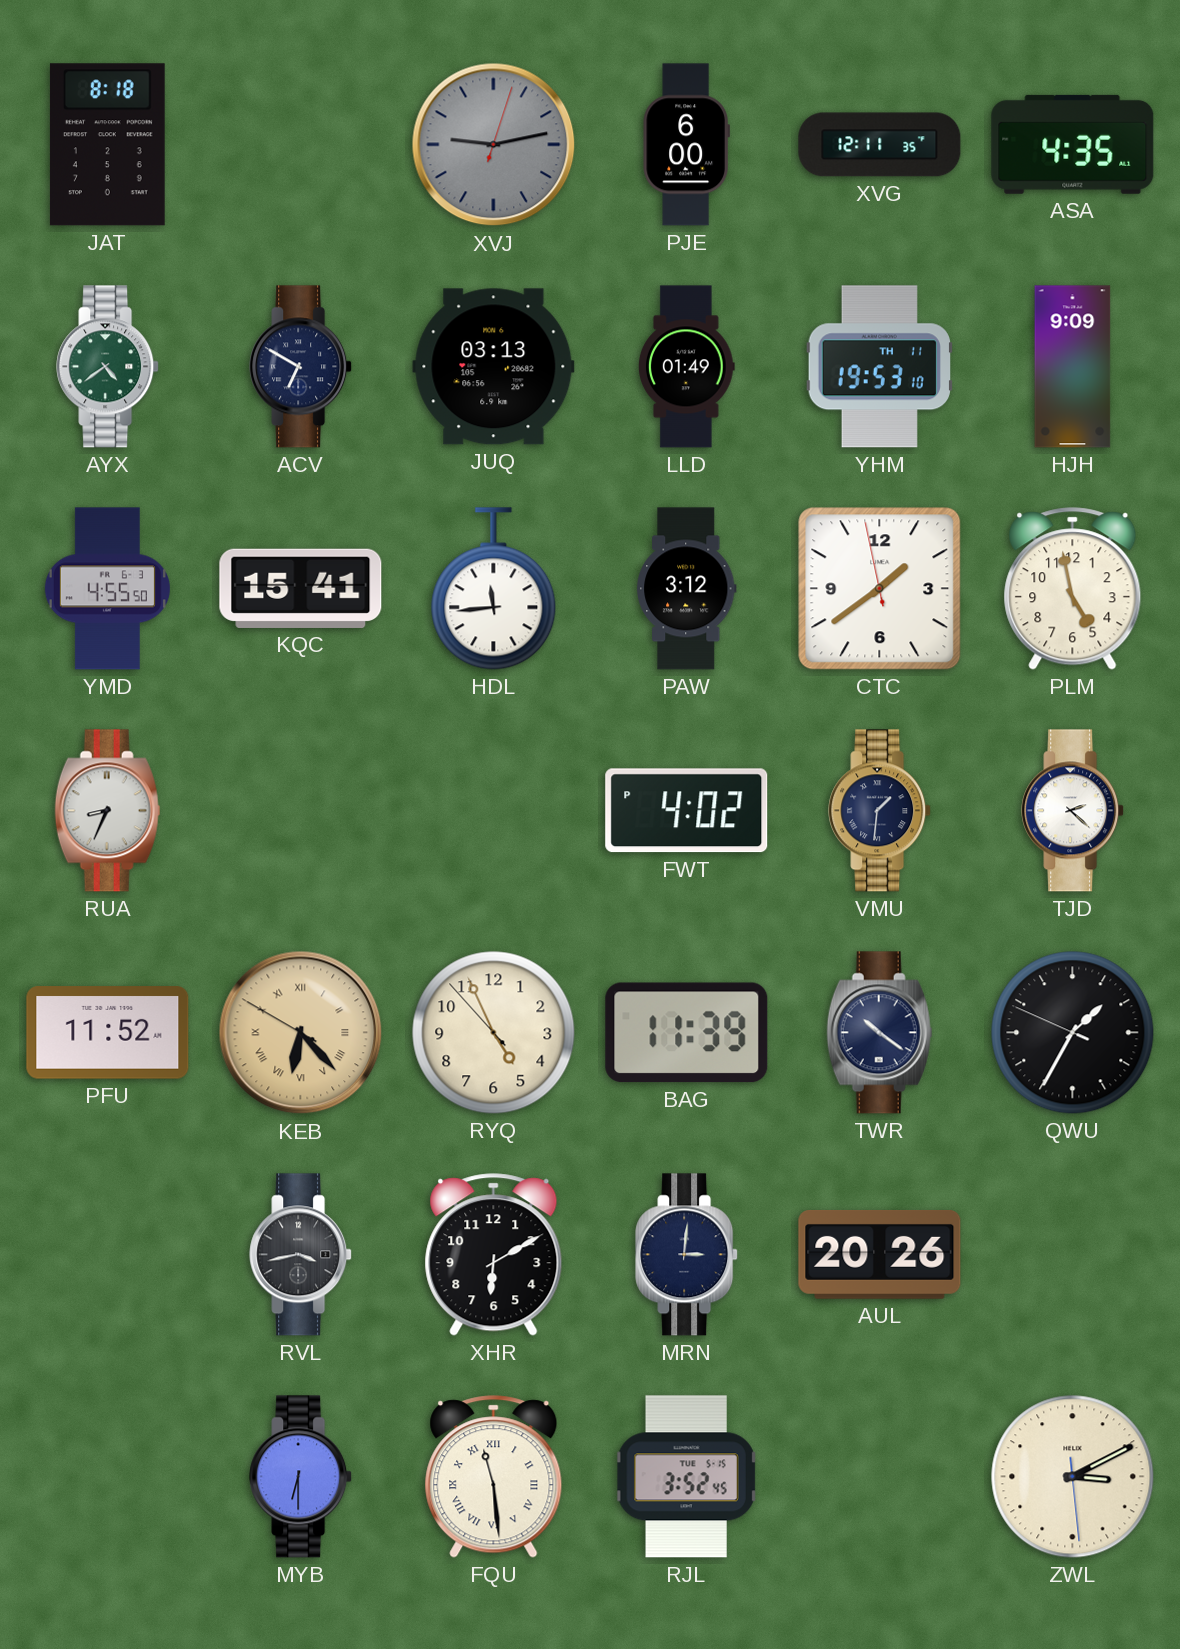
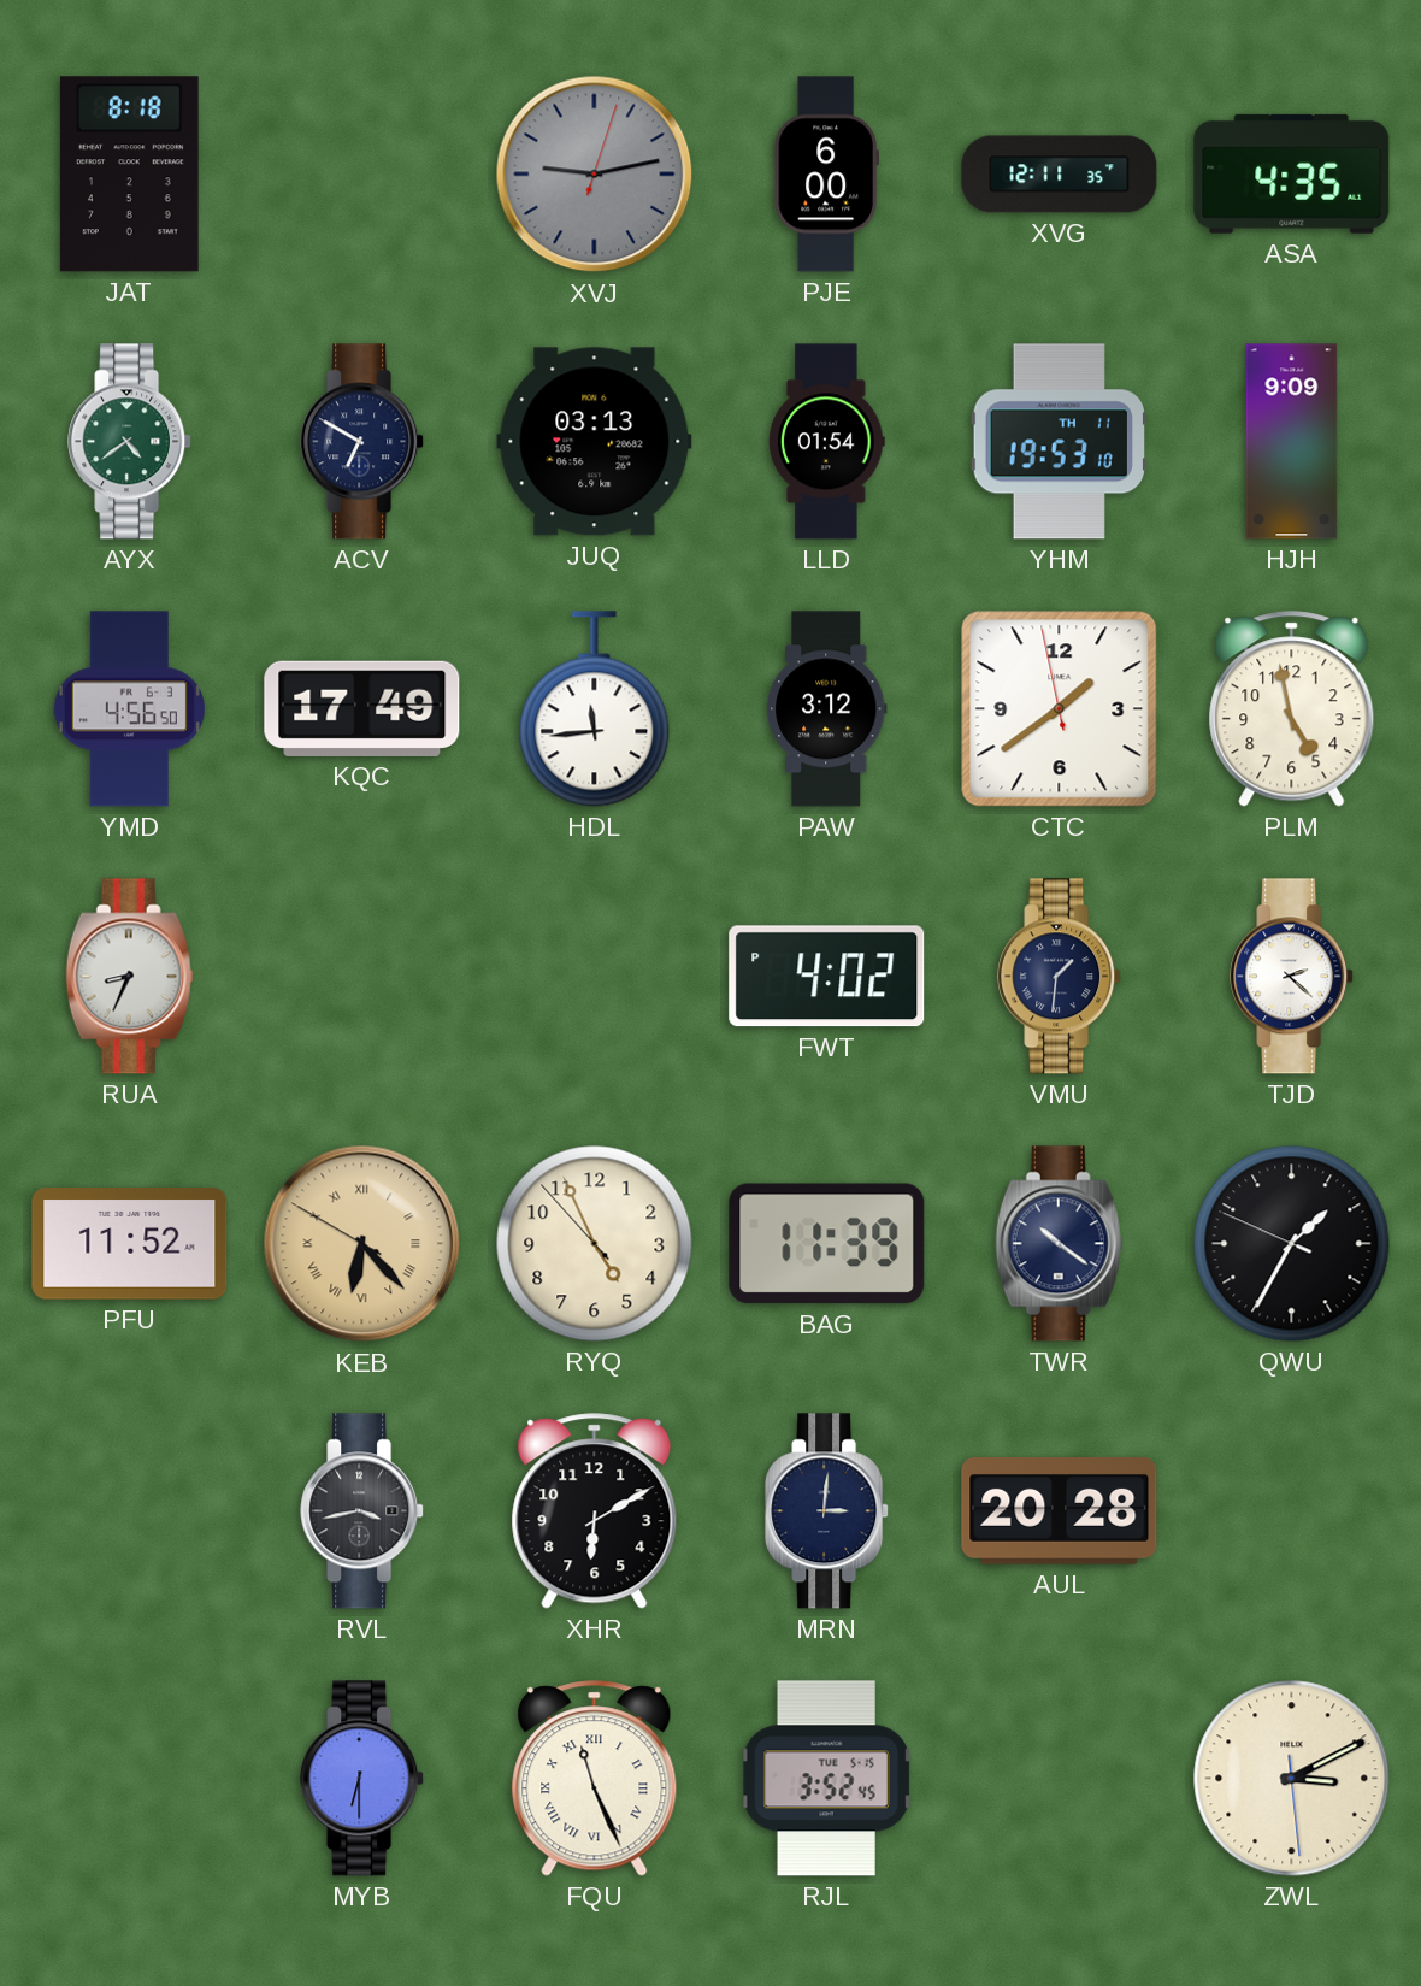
LLD: 01:49 -> 01:54
YMD: 4:55 -> 4:56
KQC: 15:41 -> 17:49
AUL: 20:26 -> 20:28
FQU: 11:29 -> 11:26
